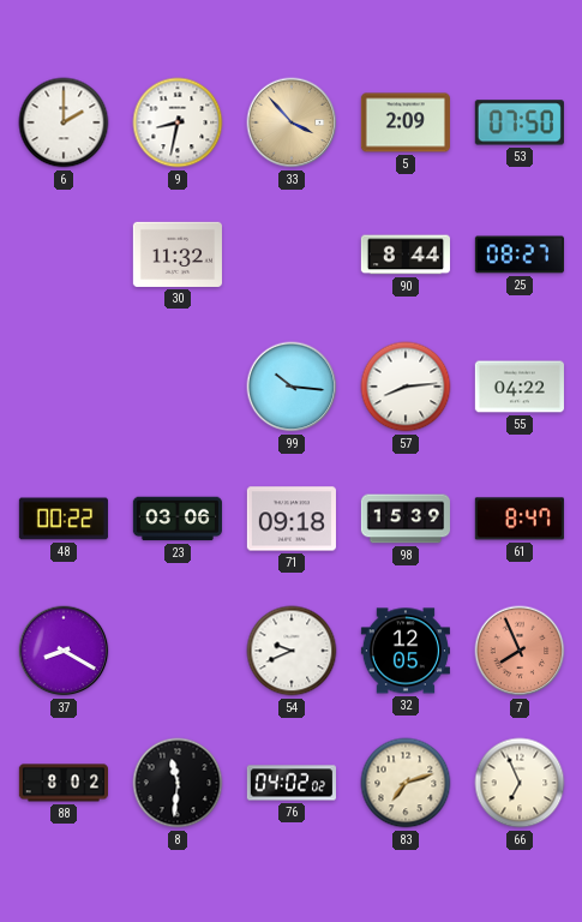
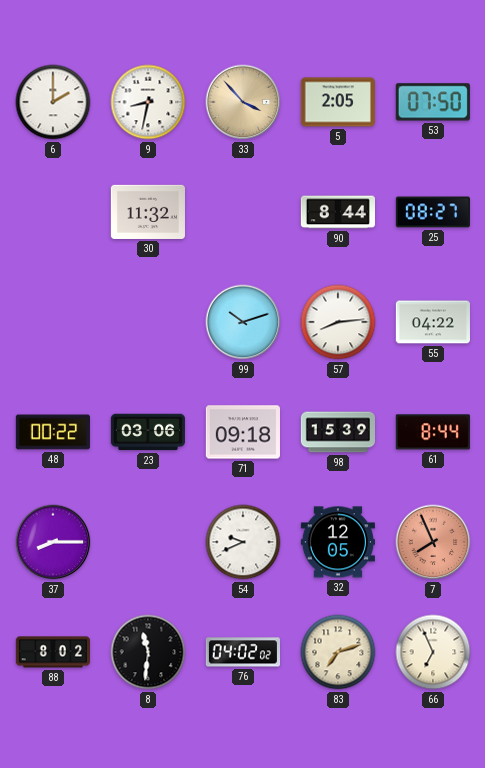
5: 2:09 -> 2:05
99: 10:16 -> 10:12
61: 8:47 -> 8:44
37: 8:20 -> 8:15
